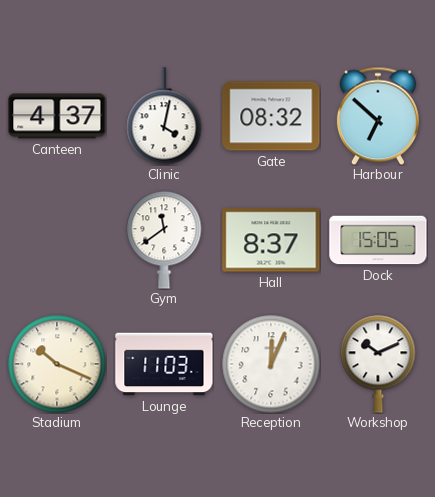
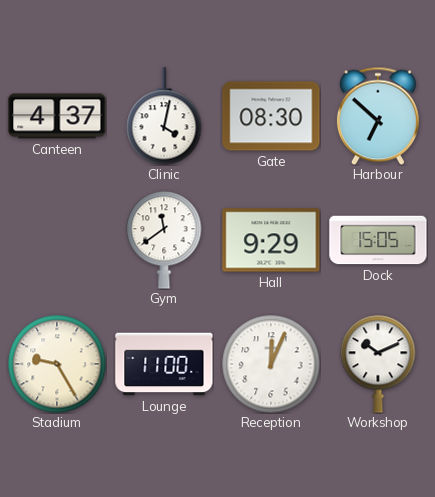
Gate: 08:32 -> 08:30
Hall: 8:37 -> 9:29
Stadium: 10:19 -> 9:25
Lounge: 11:03 -> 11:00
